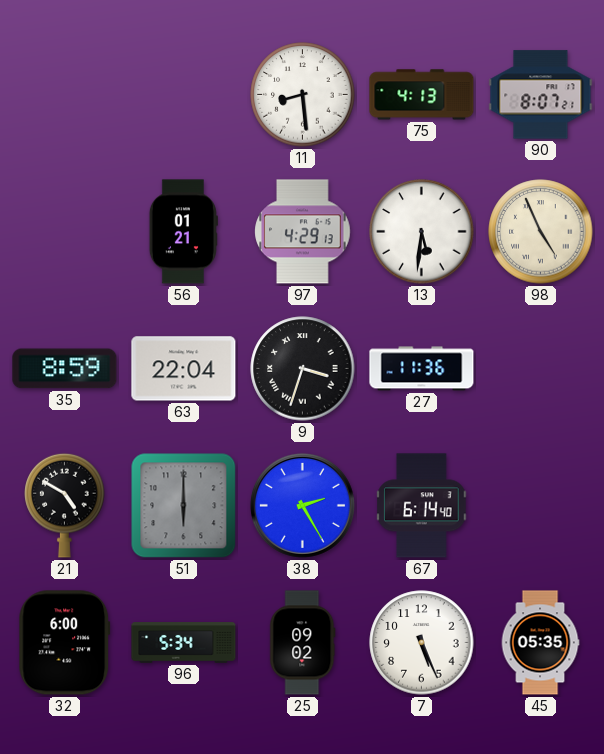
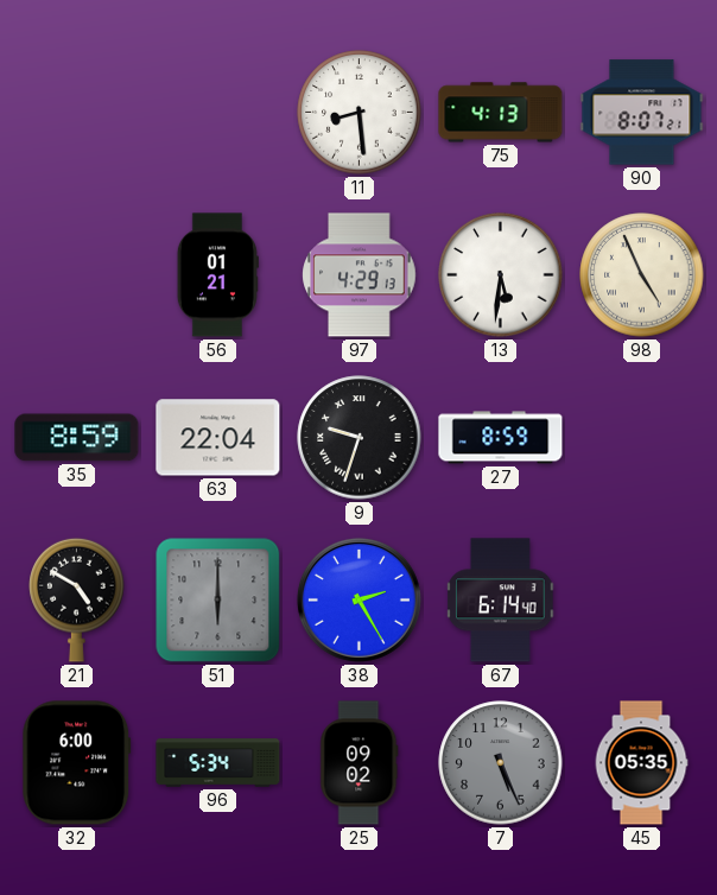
9: 3:33 -> 9:33
27: 11:36 -> 8:59
7 dial: white -> grey
